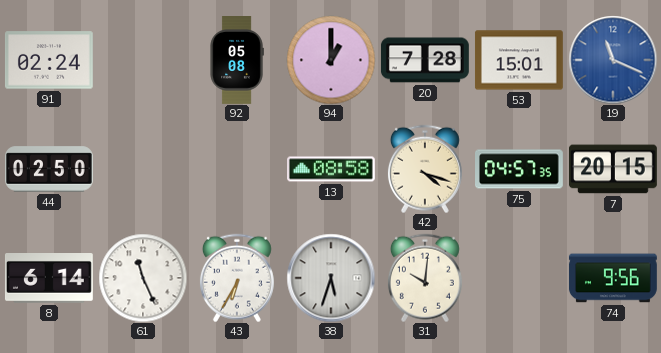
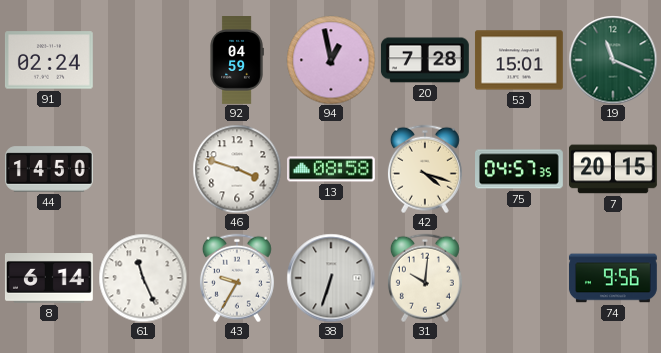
92: 05:08 -> 04:59
94: 1:00 -> 12:58
19 dial: blue -> green
44: 02:50 -> 14:50
46: none -> 3:48
43: 6:35 -> 9:35
38: 5:33 -> 6:33
